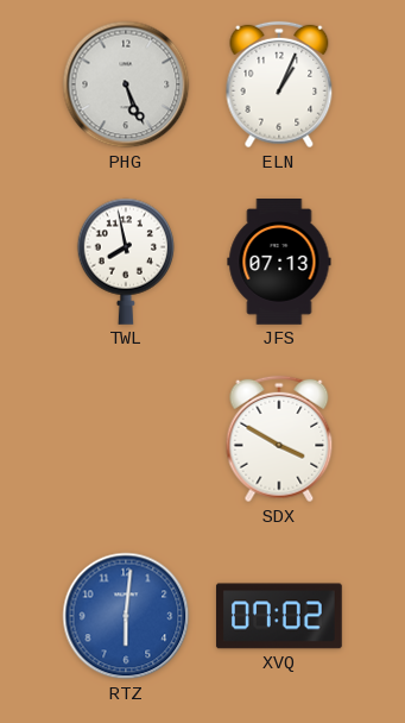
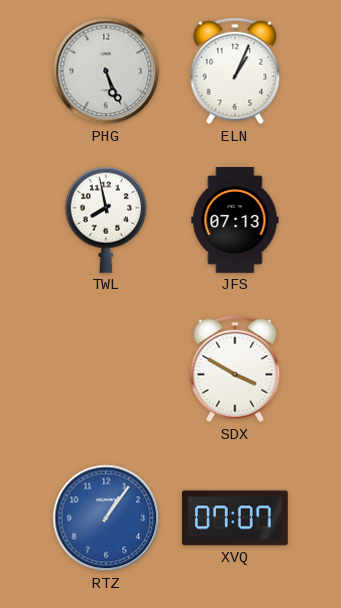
RTZ: 6:01 -> 1:06
XVQ: 07:02 -> 07:07
